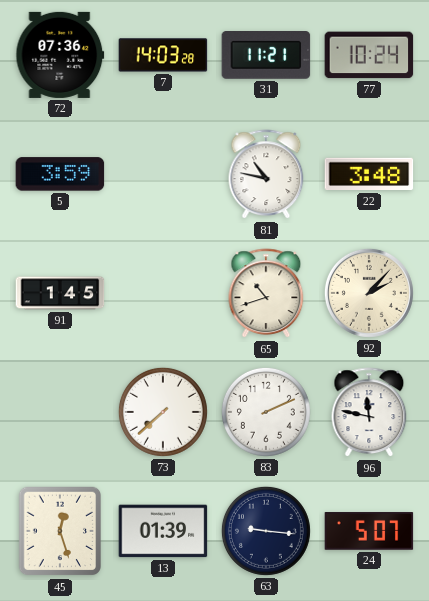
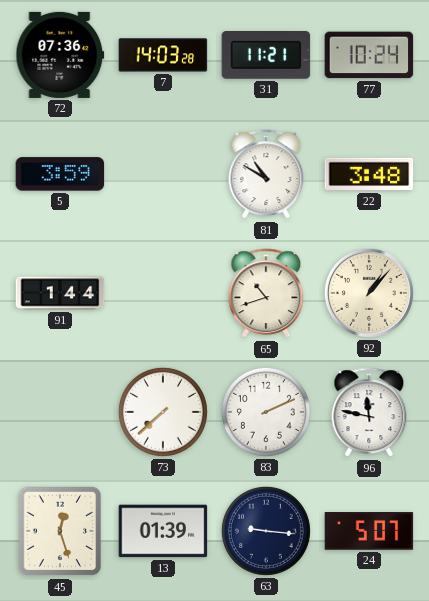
81: 10:47 -> 10:50
91: 1:45 -> 1:44
92: 2:07 -> 1:07
